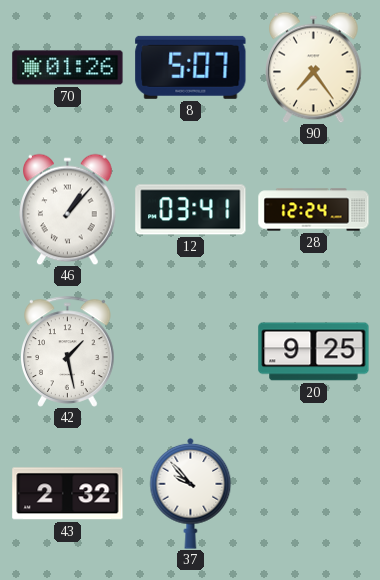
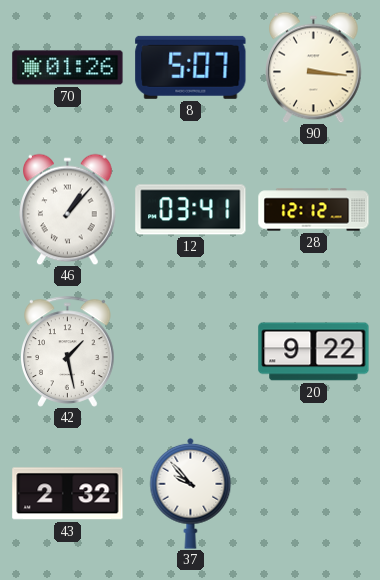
90: 7:24 -> 3:16
28: 12:24 -> 12:12
20: 9:25 -> 9:22
